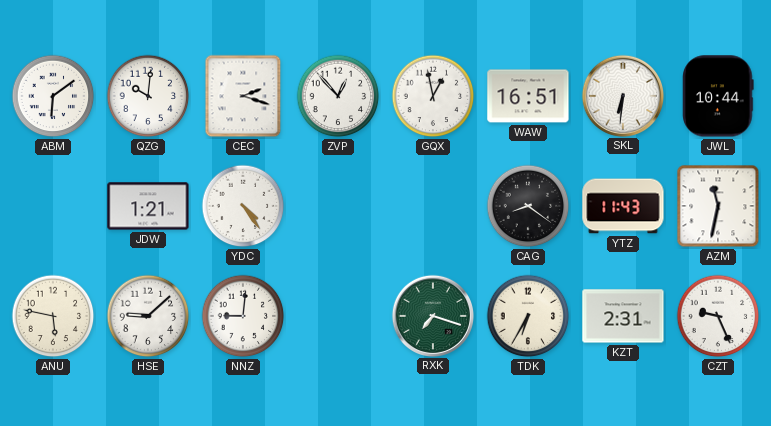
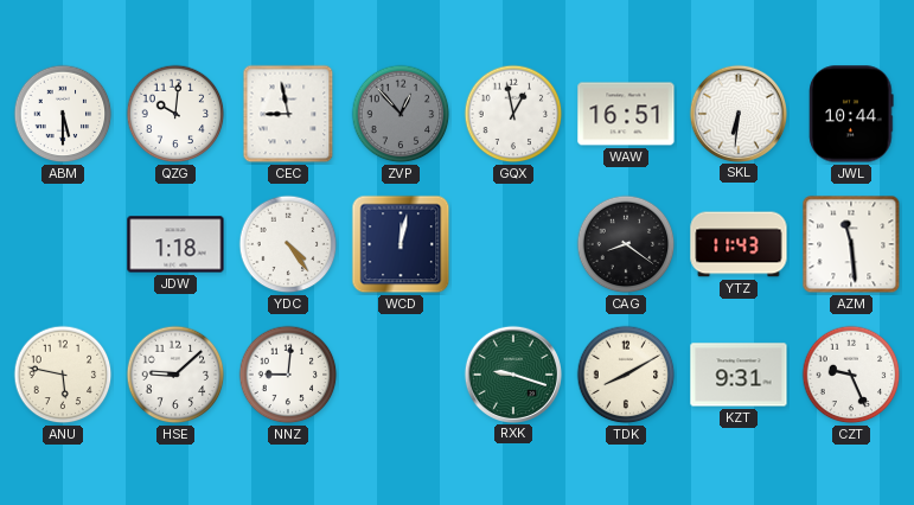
ABM: 6:09 -> 5:30
CEC: 2:18 -> 8:58
ZVP dial: white -> grey
JDW: 1:21 -> 1:18
WCD: none -> 12:02
AZM: 11:32 -> 11:29
RXK: 7:18 -> 9:18
TDK: 6:35 -> 8:10
KZT: 2:31 -> 9:31
